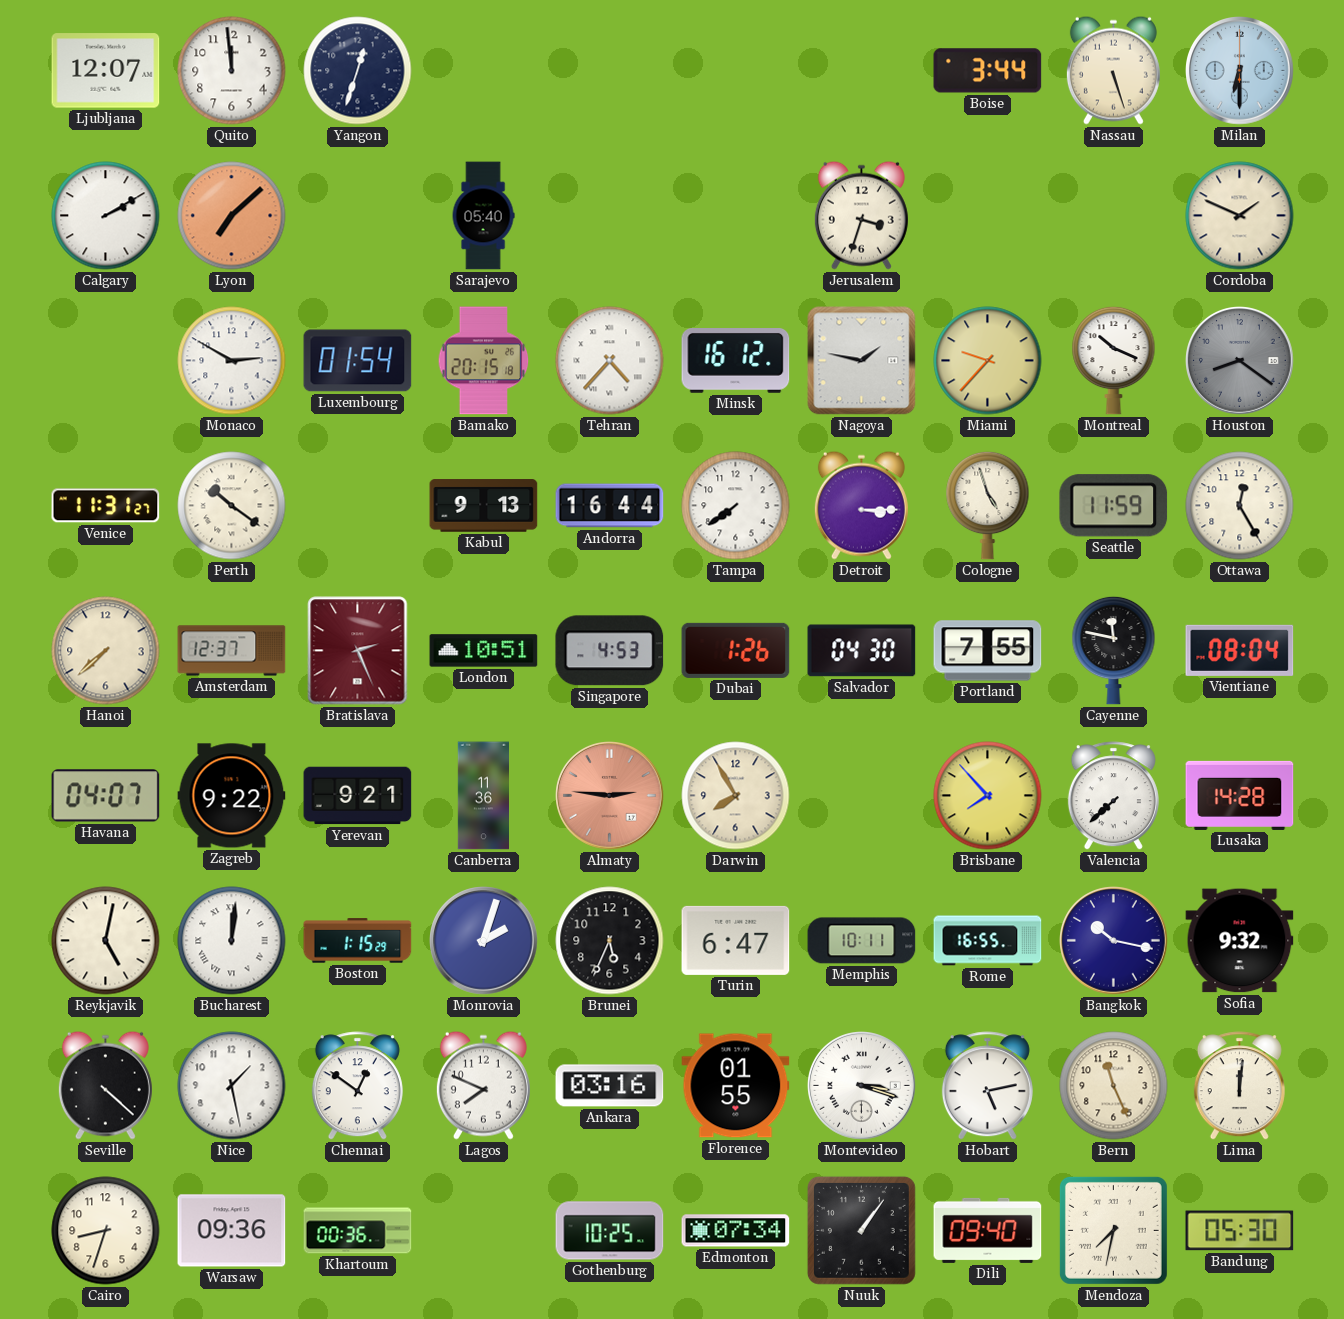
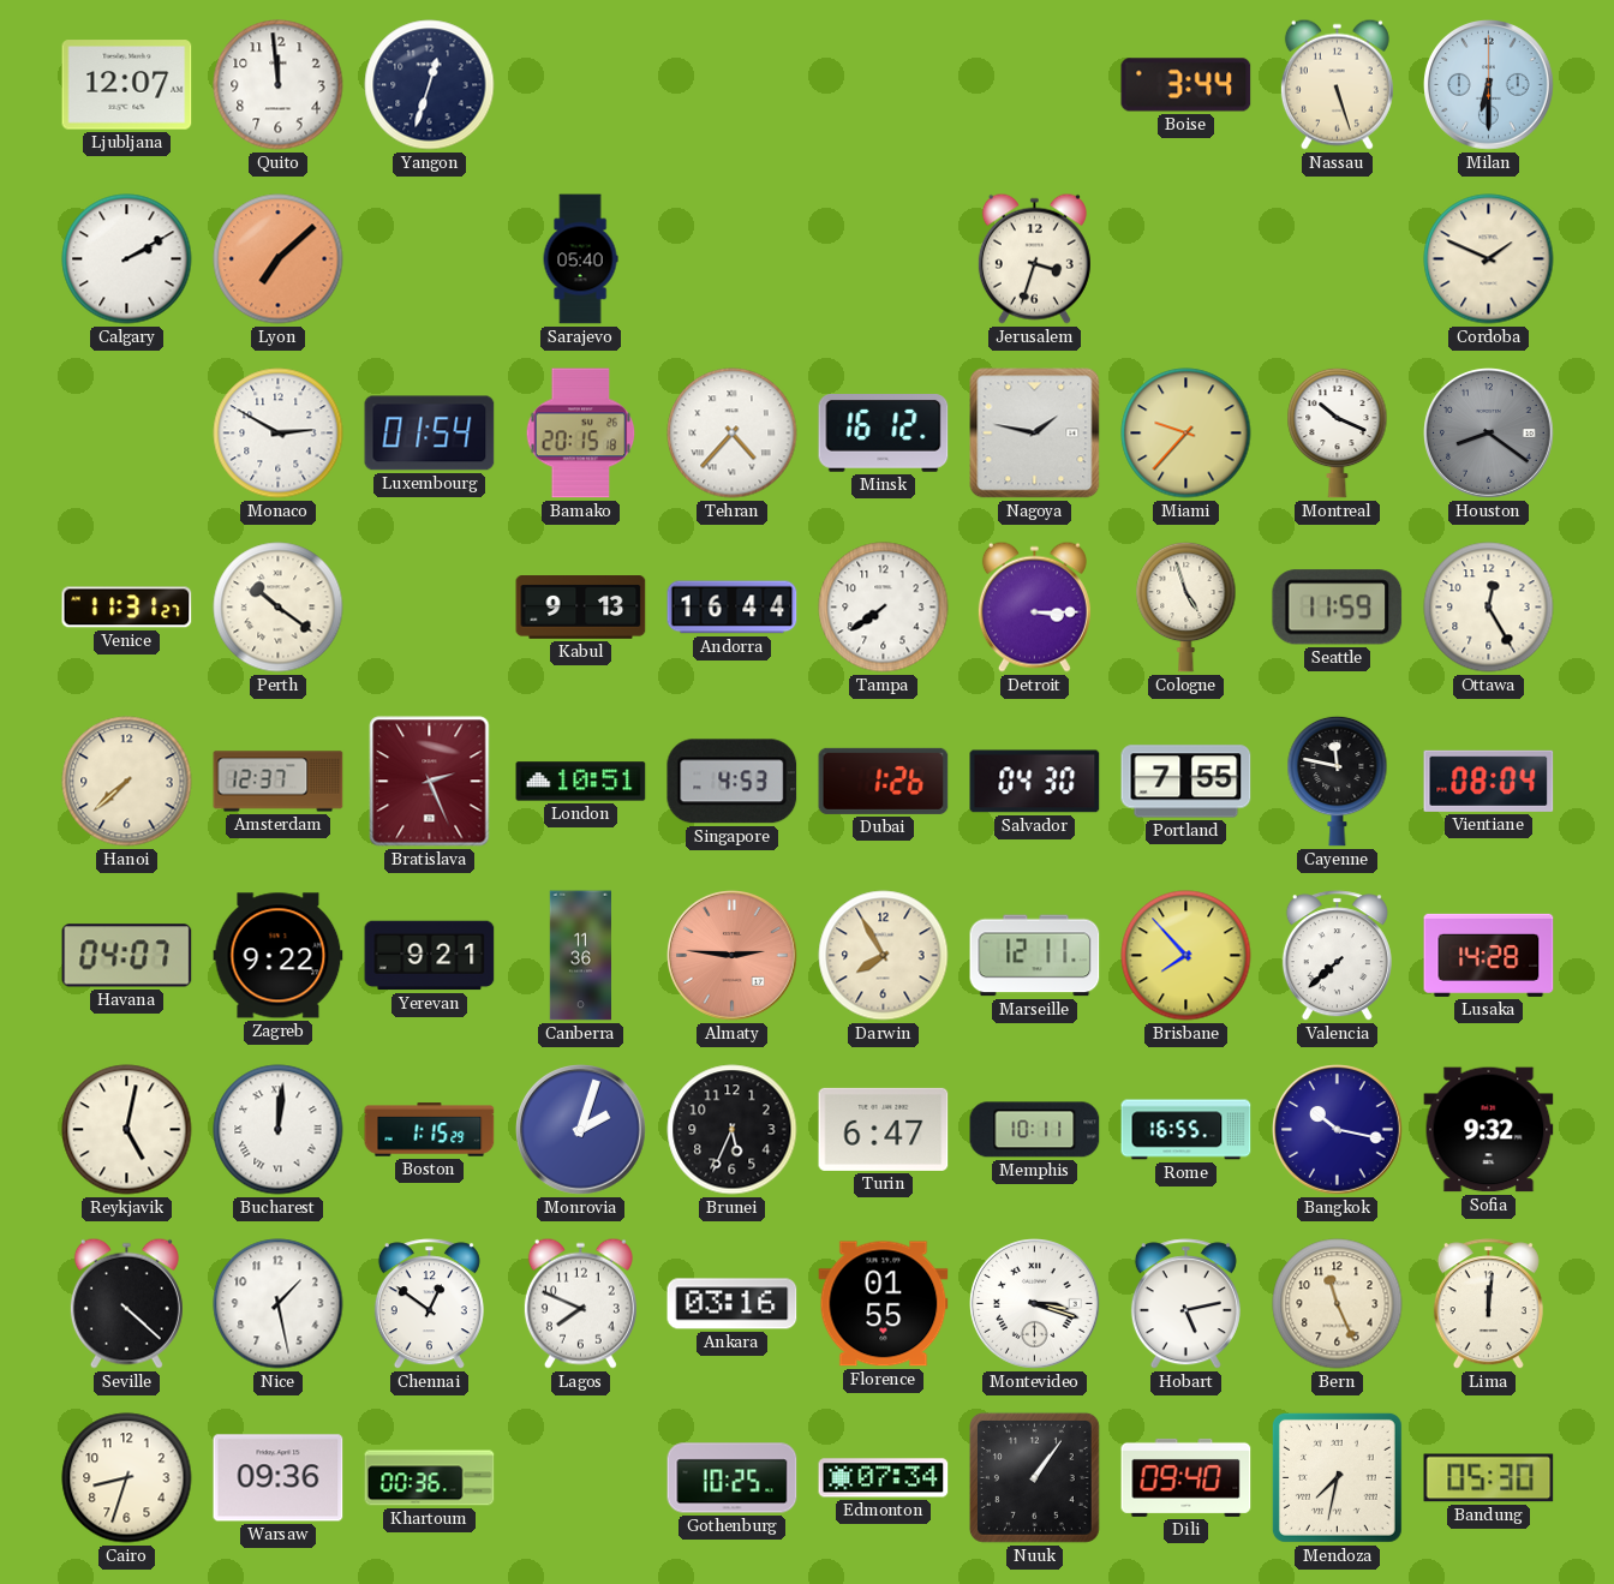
Marseille: none -> 12:11
